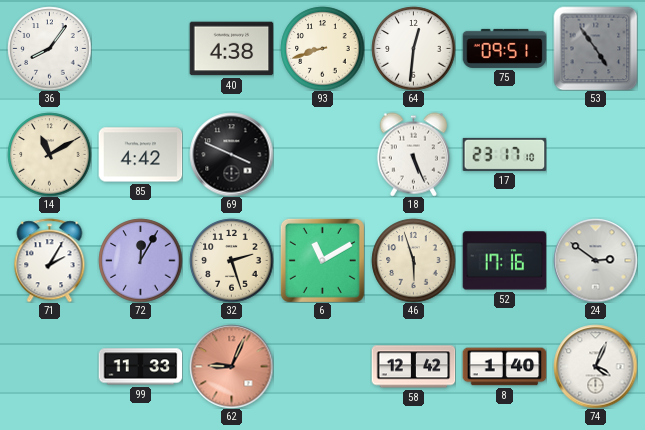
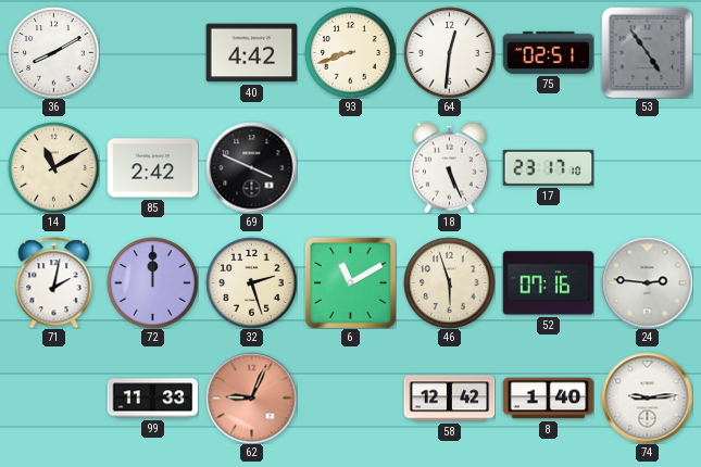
36: 8:06 -> 8:10
40: 4:38 -> 4:42
75: 09:51 -> 02:51
85: 4:42 -> 2:42
71: 2:05 -> 2:02
72: 12:05 -> 12:00
52: 17:16 -> 07:16
24: 2:51 -> 2:46
74: 4:04 -> 9:14
